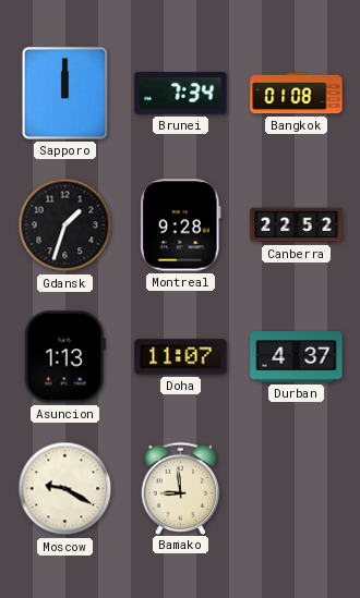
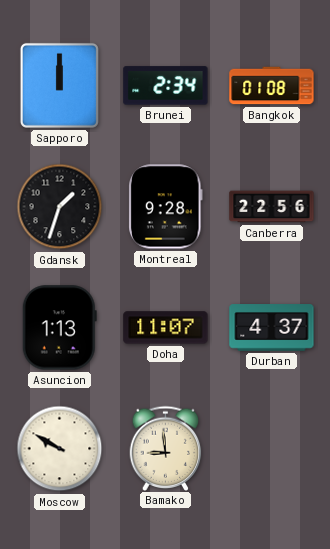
Brunei: 7:34 -> 2:34
Canberra: 22:52 -> 22:56
Moscow: 9:20 -> 9:50
